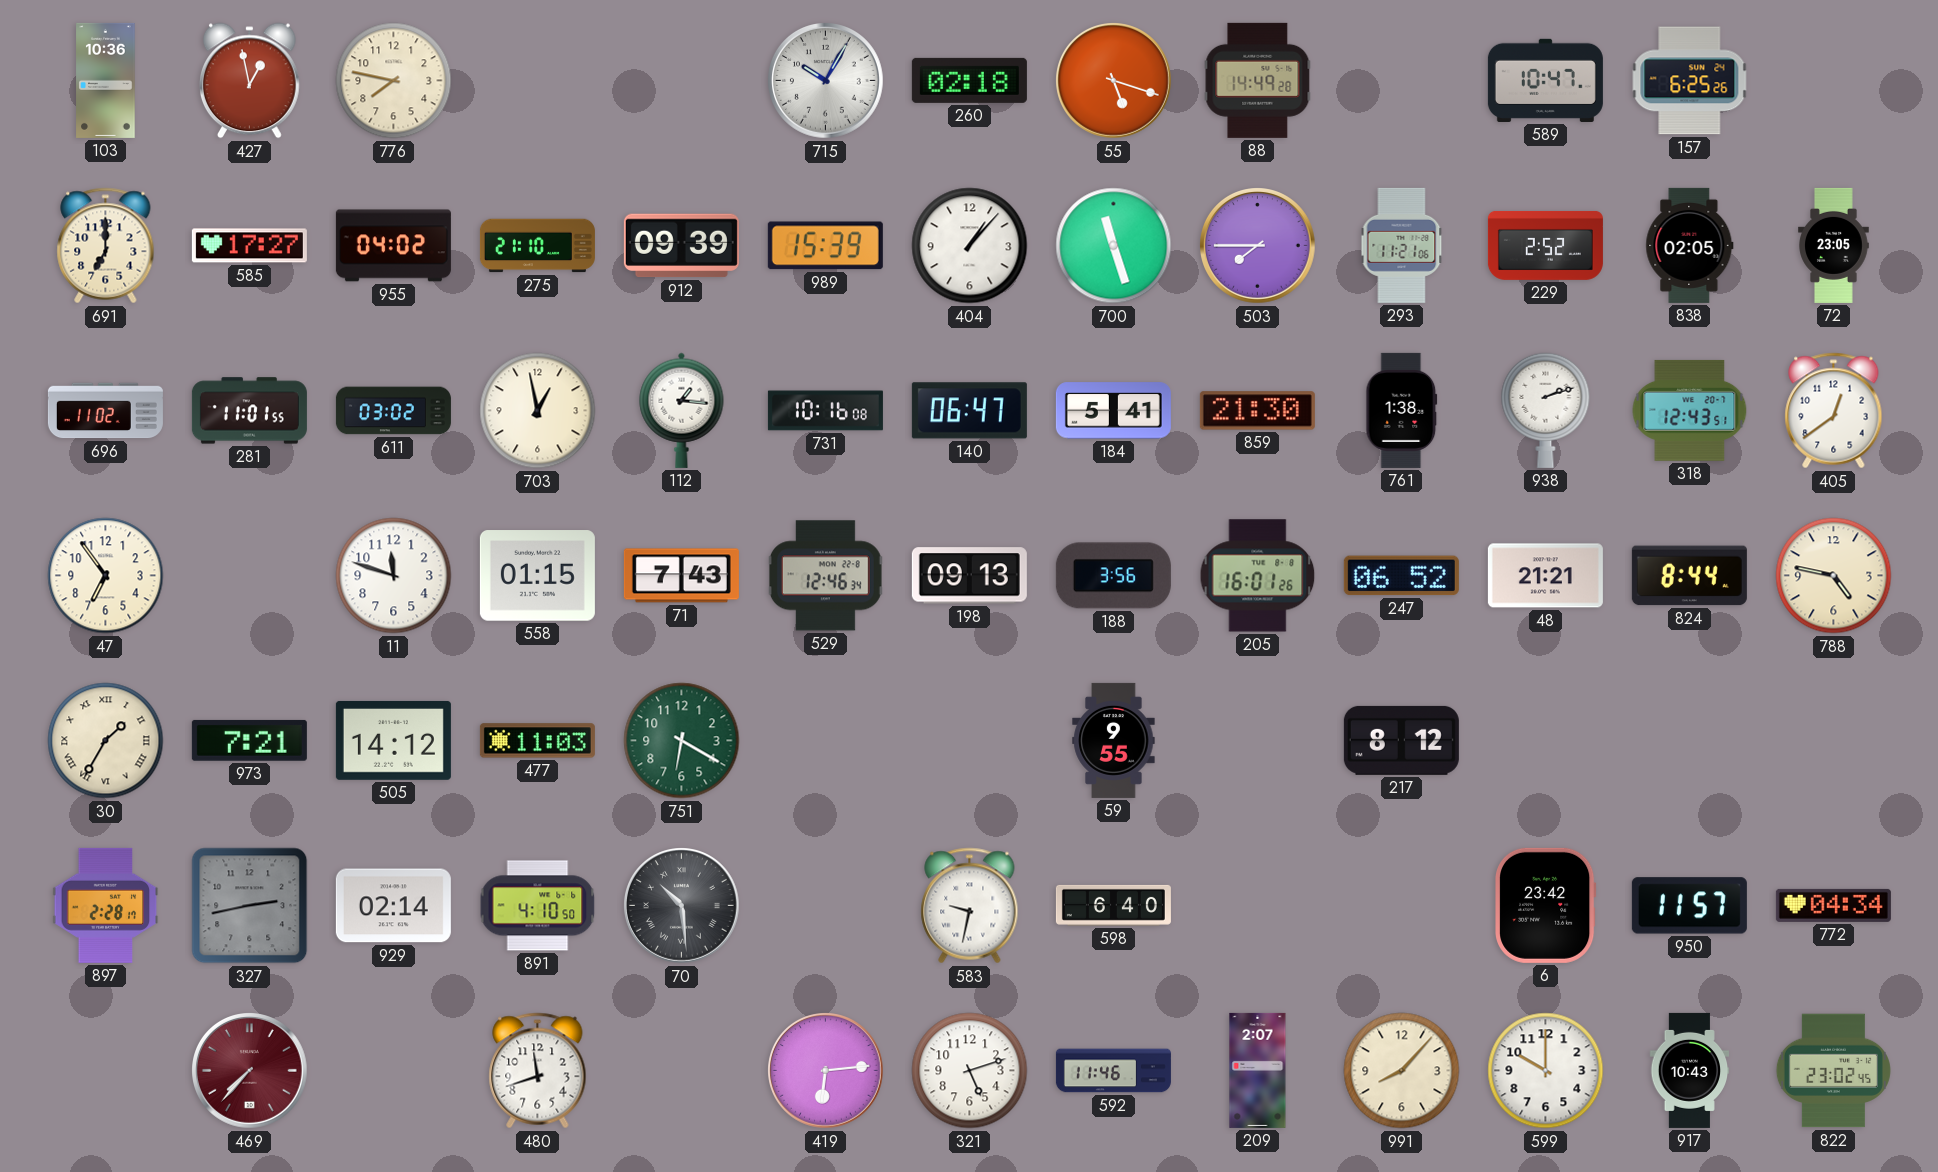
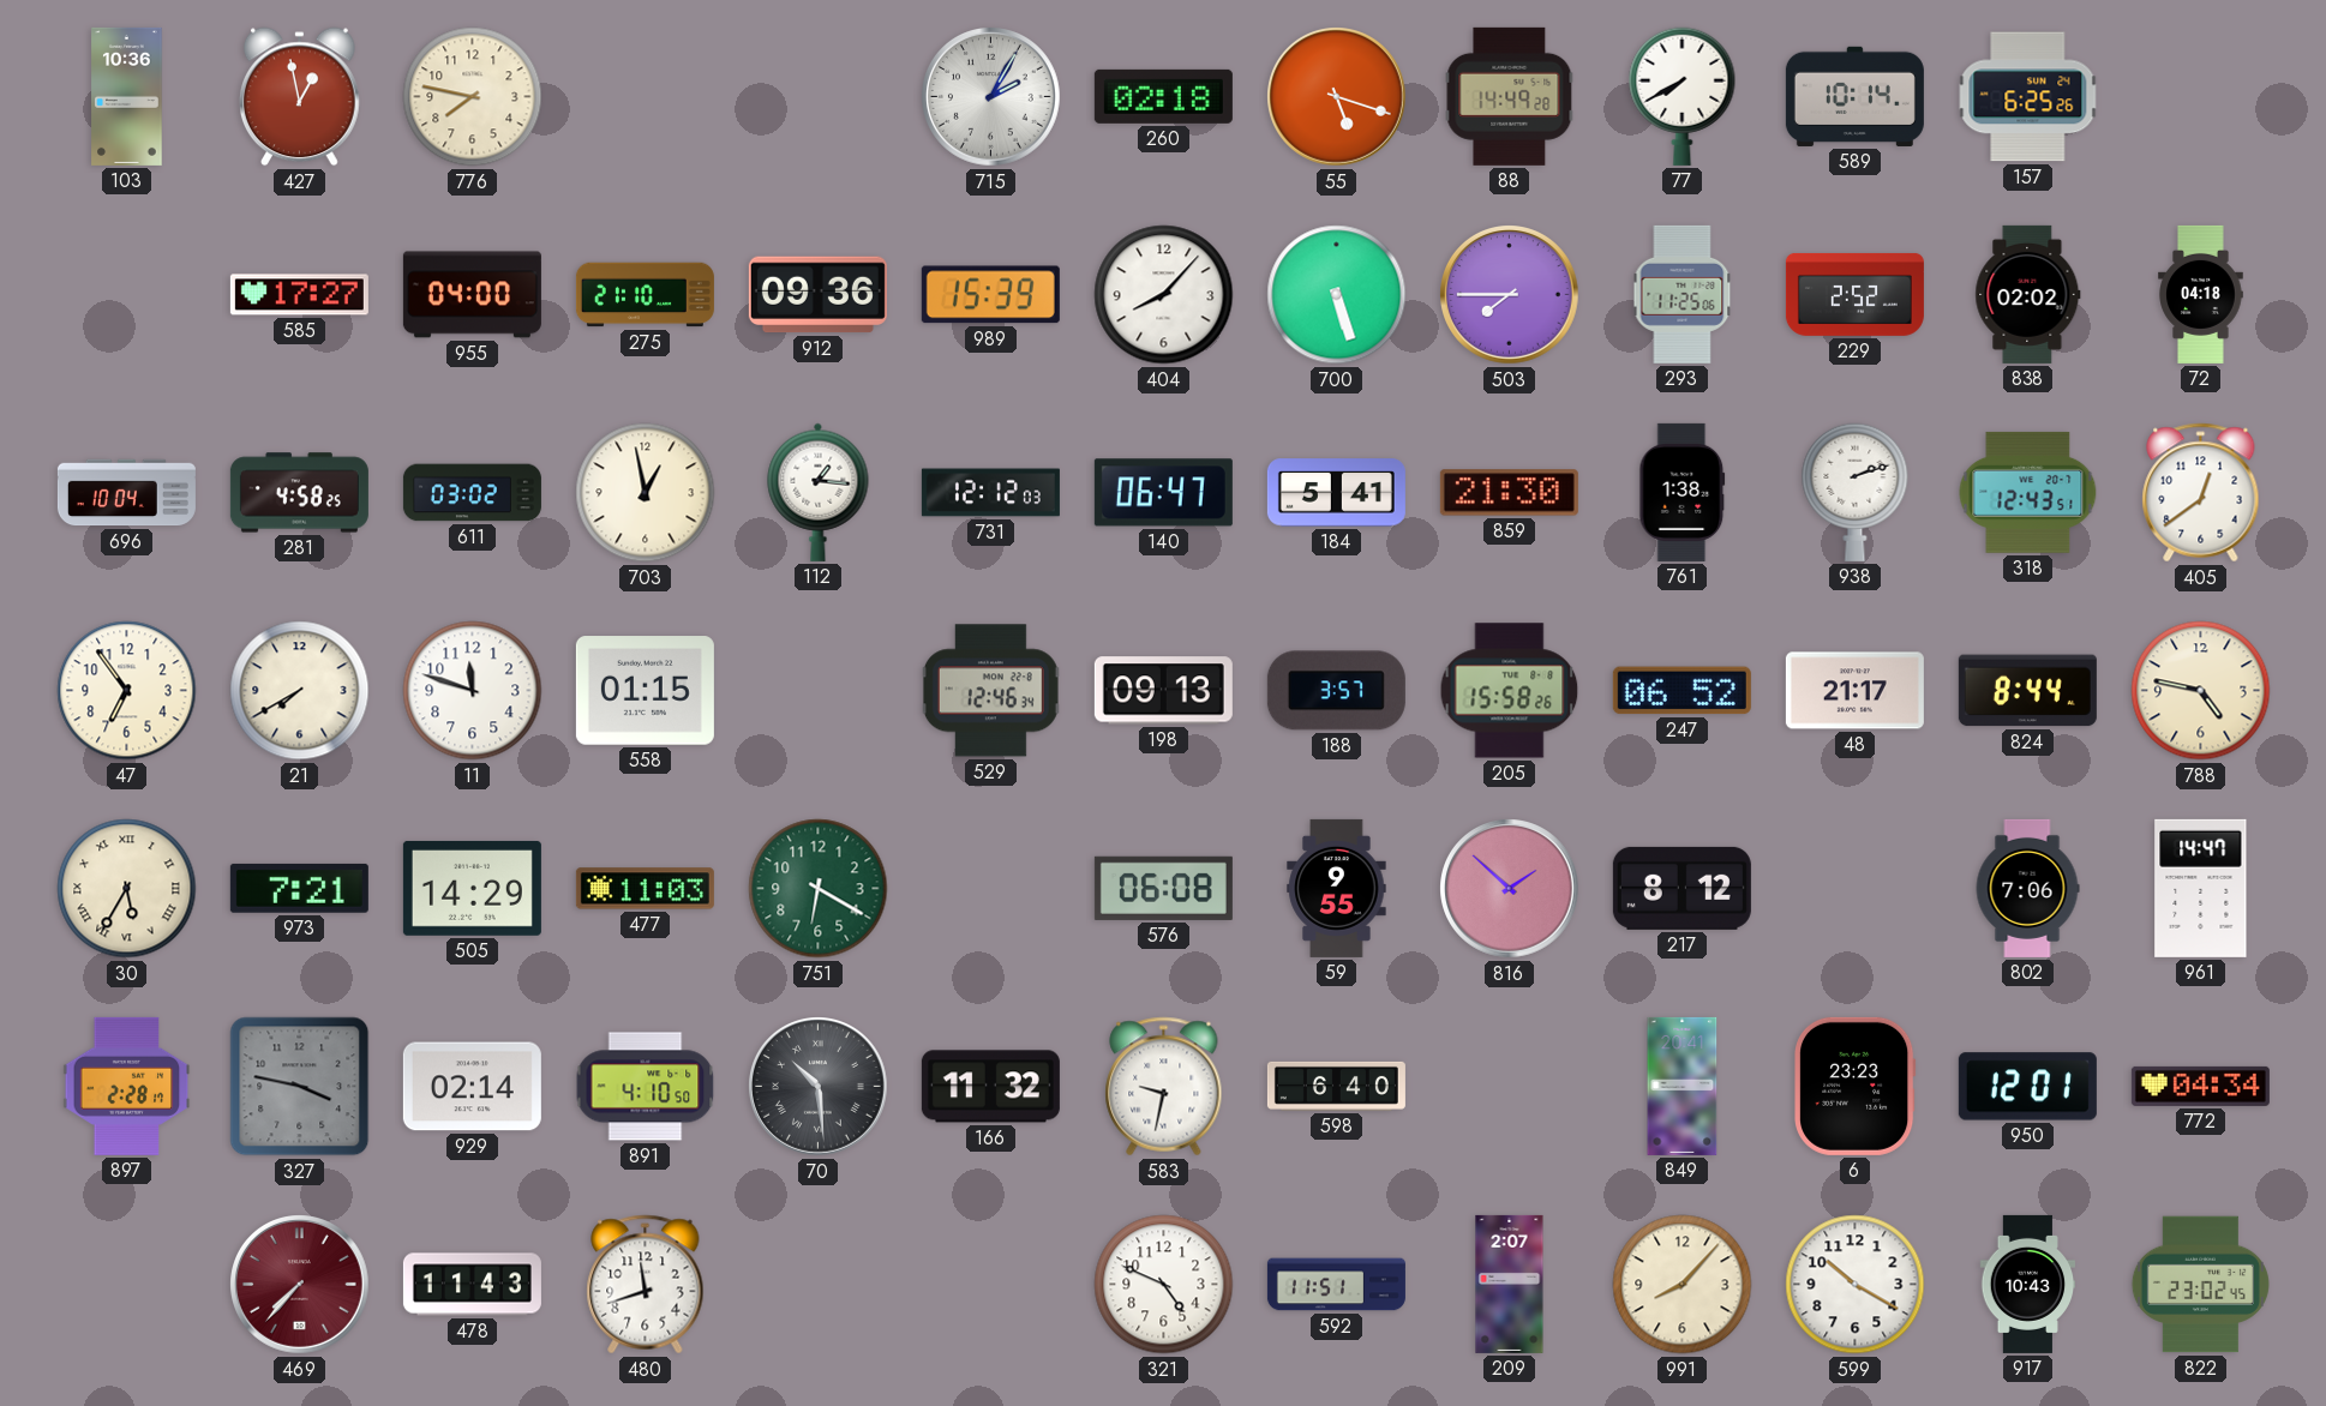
715: 10:05 -> 2:05
77: none -> 7:40
589: 10:47 -> 10:14
691: 7:00 -> none
955: 04:02 -> 04:00
912: 09:39 -> 09:36
404: 1:07 -> 8:07
700: 11:27 -> 5:27
293: 11:21 -> 11:25
838: 02:05 -> 02:02
72: 23:05 -> 04:18
696: 11:02 -> 10:04
281: 11:01 -> 4:58
731: 10:16 -> 12:12
21: none -> 7:40
71: 7:43 -> none
188: 3:56 -> 3:57
205: 16:01 -> 15:58
48: 21:21 -> 21:17
30: 1:35 -> 5:35
505: 14:12 -> 14:29
576: none -> 06:08
816: none -> 1:52
802: none -> 7:06
961: none -> 14:47
327: 2:43 -> 3:47
166: none -> 11:32
849: none -> 20:41
6: 23:42 -> 23:23
950: 11:57 -> 12:01
478: none -> 11:43
419: 6:14 -> none
321: 5:12 -> 4:49
592: 11:46 -> 11:51
599: 10:00 -> 10:20
